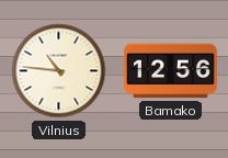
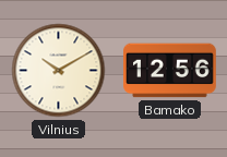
Vilnius: 10:46 -> 10:10
